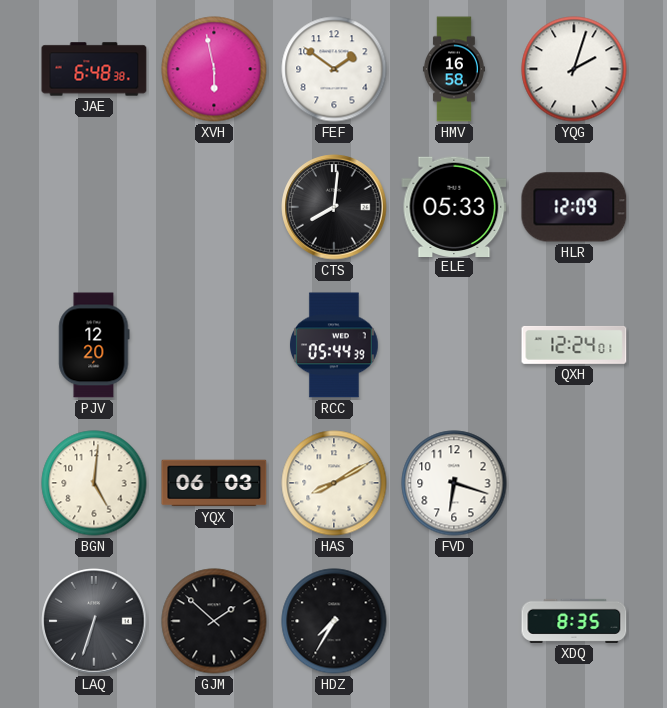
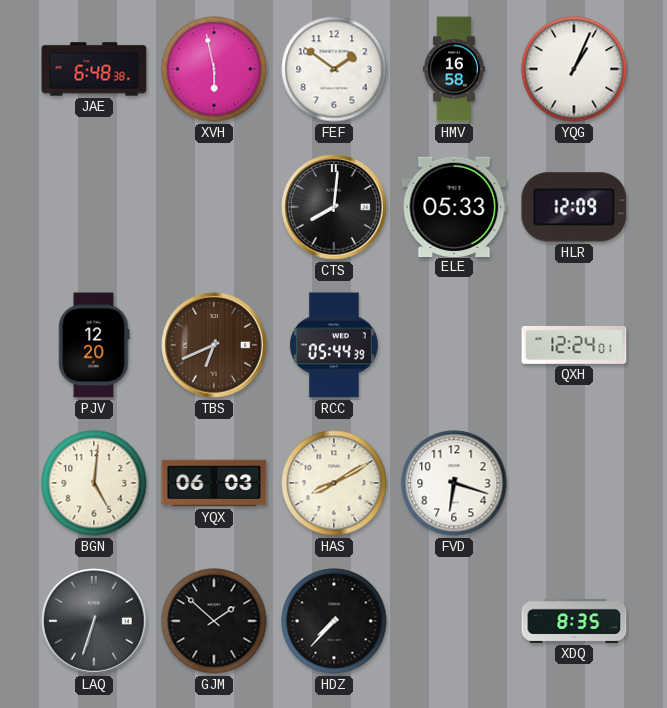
YQG: 2:03 -> 1:04
TBS: none -> 6:41
HDZ: 7:35 -> 7:37
